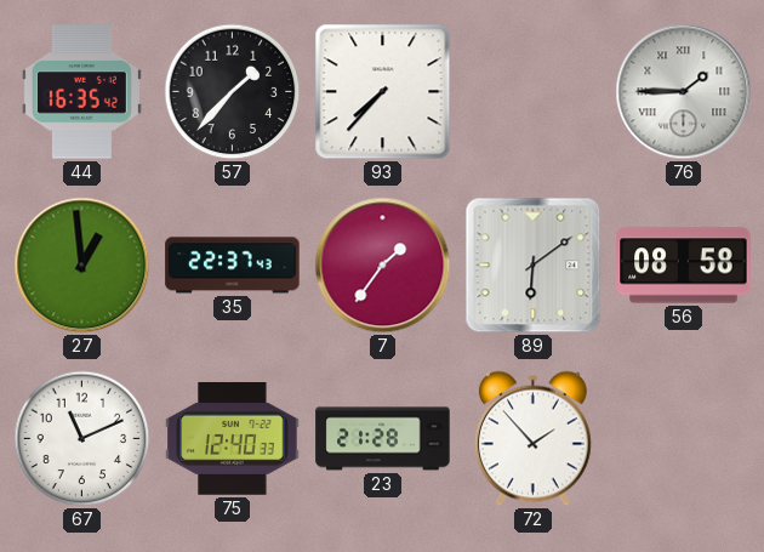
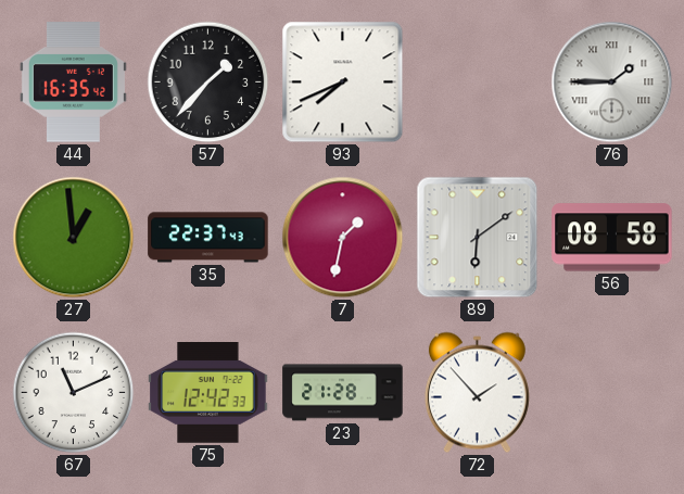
93: 7:37 -> 7:41
7: 1:36 -> 1:32
75: 12:40 -> 12:42
